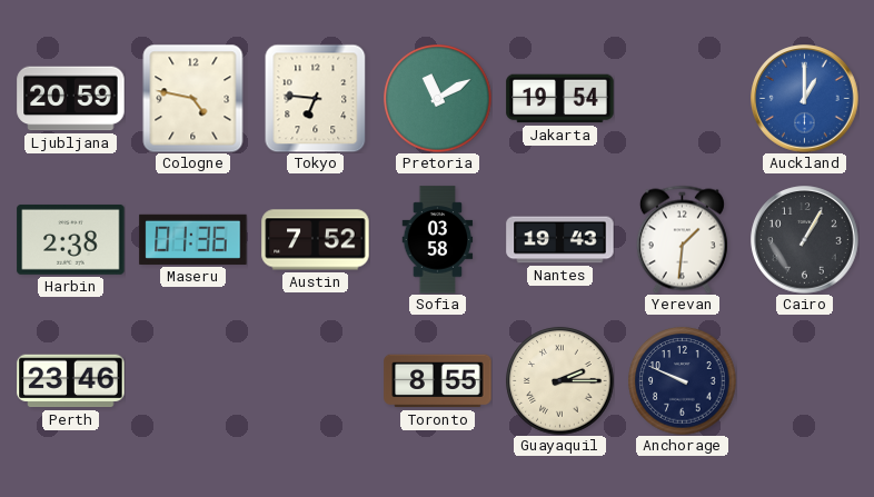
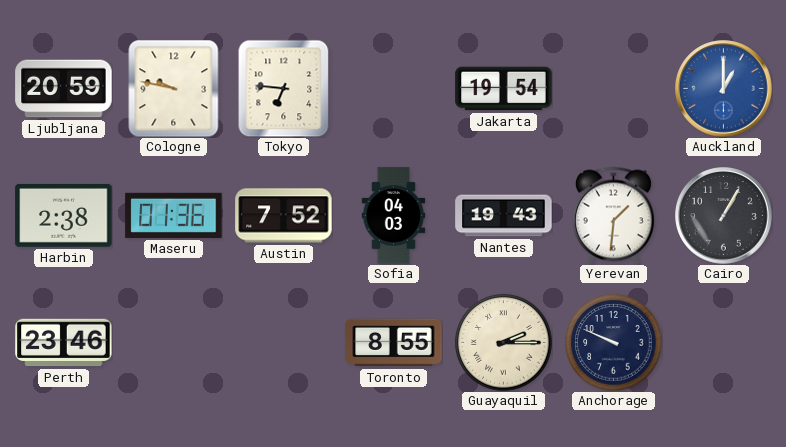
Cologne: 4:47 -> 9:47
Pretoria: 11:10 -> none
Sofia: 03:58 -> 04:03
